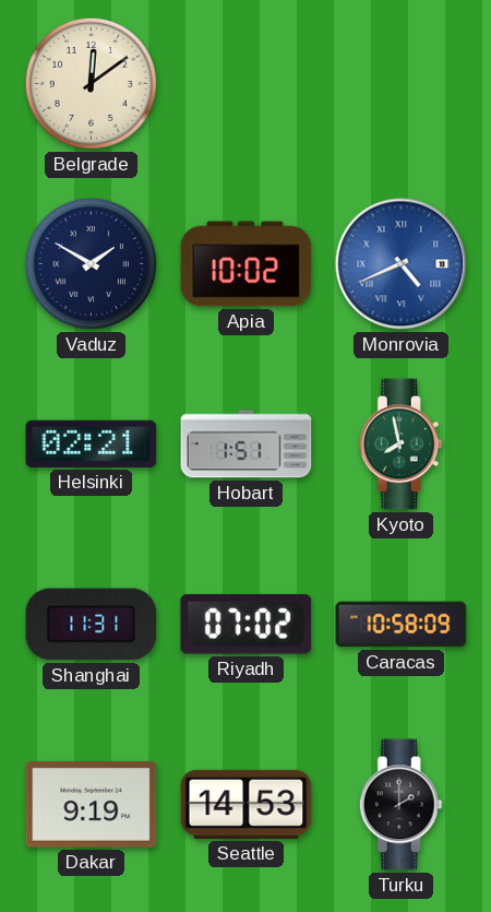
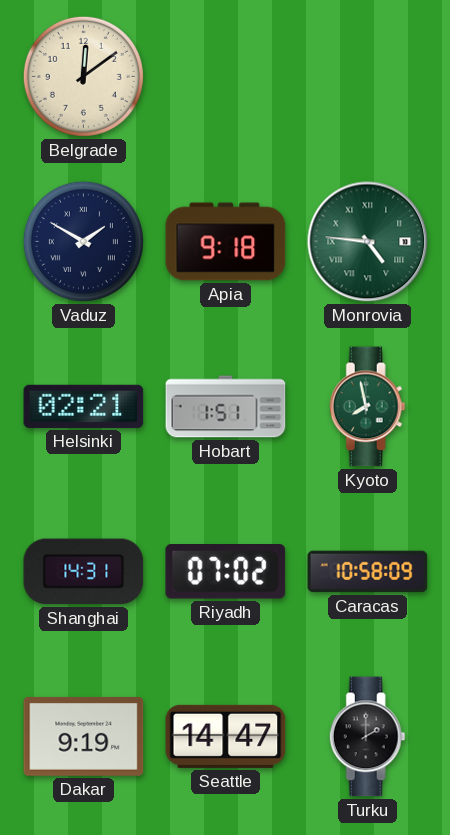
Apia: 10:02 -> 9:18
Monrovia: 4:41 -> 4:46
Monrovia dial: blue -> green
Shanghai: 11:31 -> 14:31
Seattle: 14:53 -> 14:47
